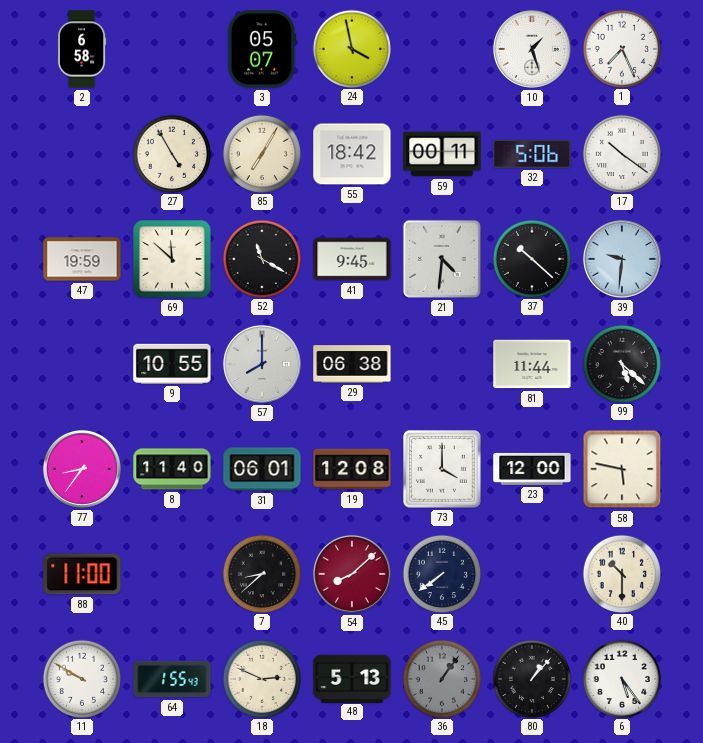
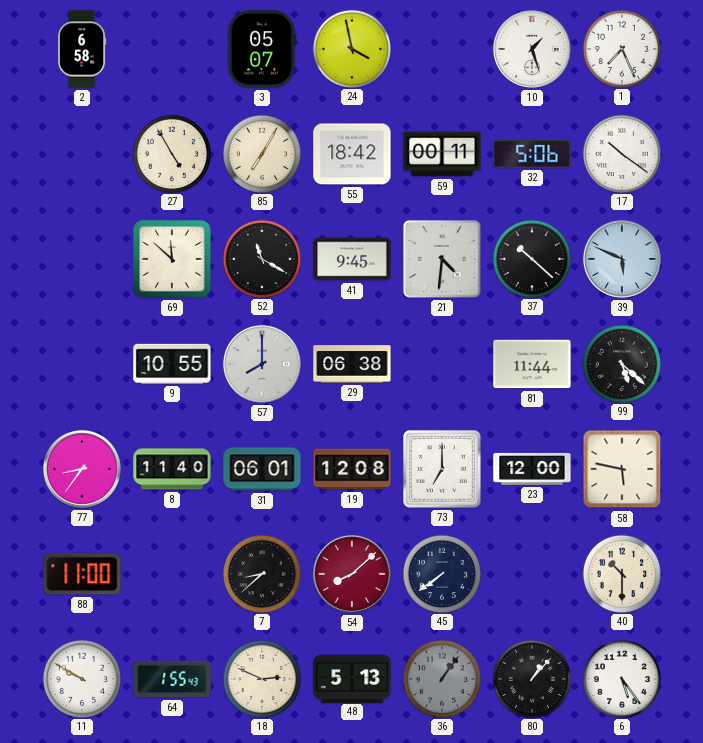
47: 19:59 -> none
39: 9:31 -> 5:49
73: 4:00 -> 7:00
